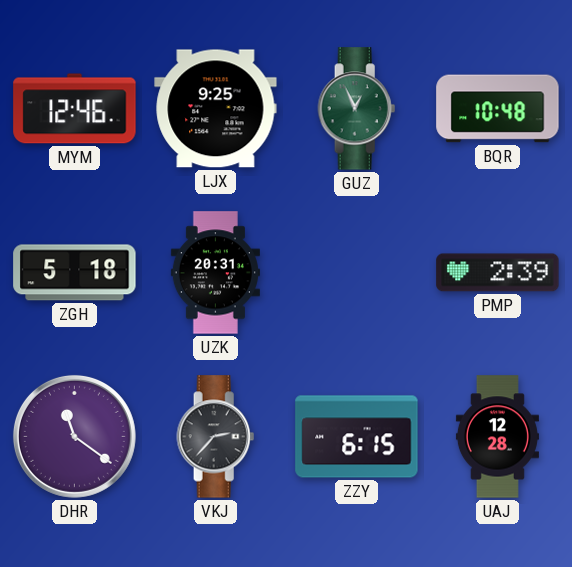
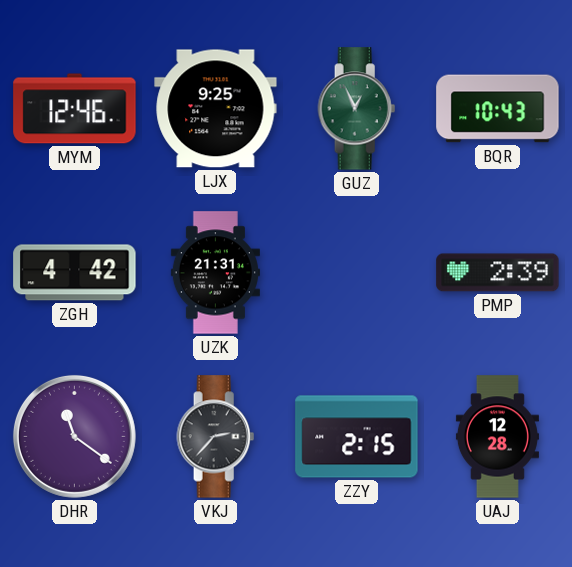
BQR: 10:48 -> 10:43
ZGH: 5:18 -> 4:42
UZK: 20:31 -> 21:31
ZZY: 6:15 -> 2:15
